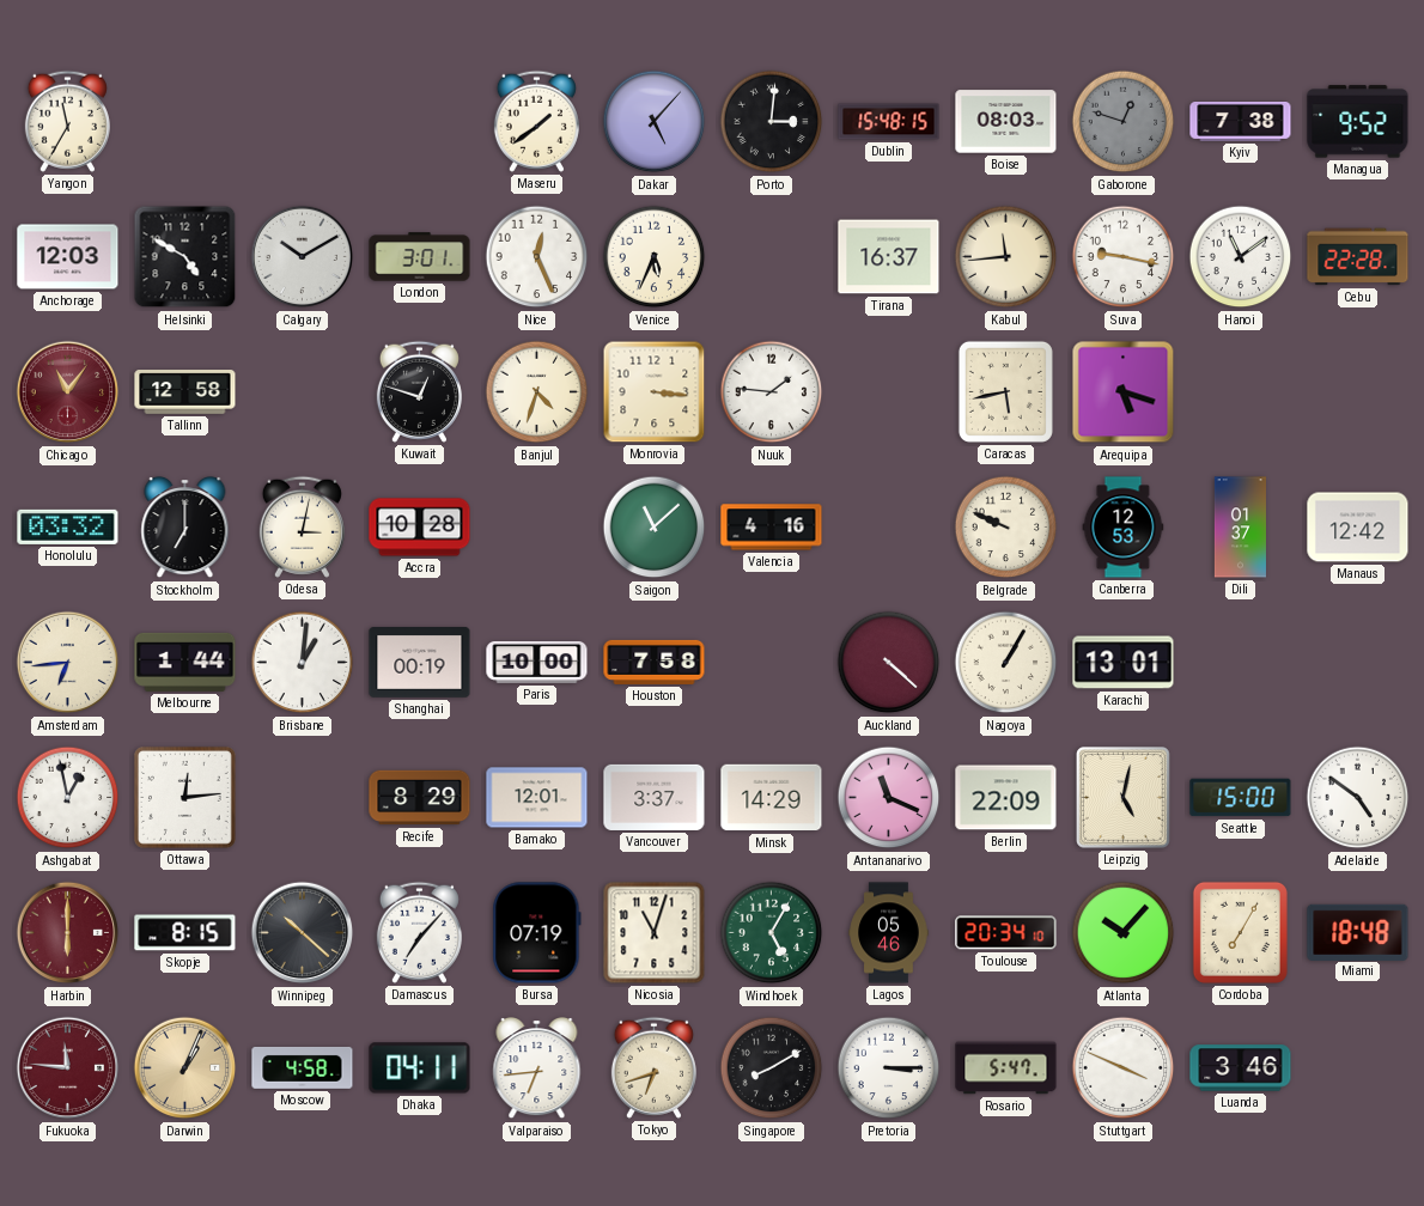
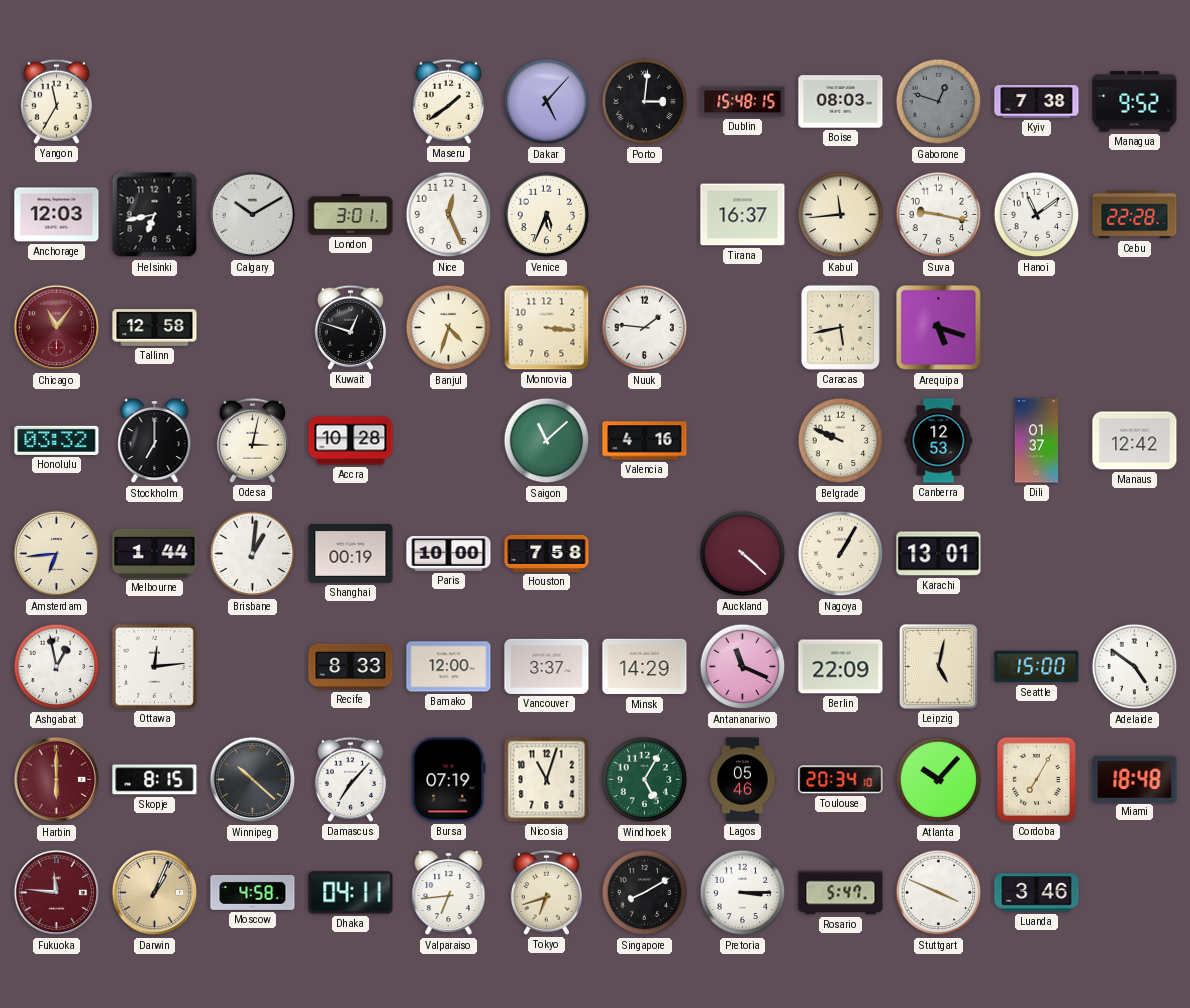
Helsinki: 4:50 -> 6:43
Recife: 8:29 -> 8:33
Bamako: 12:01 -> 12:00
